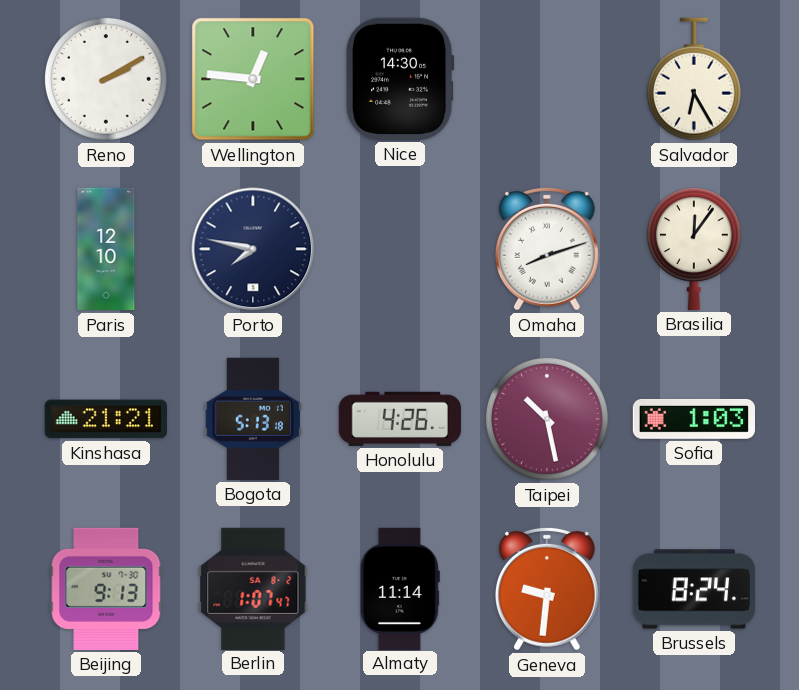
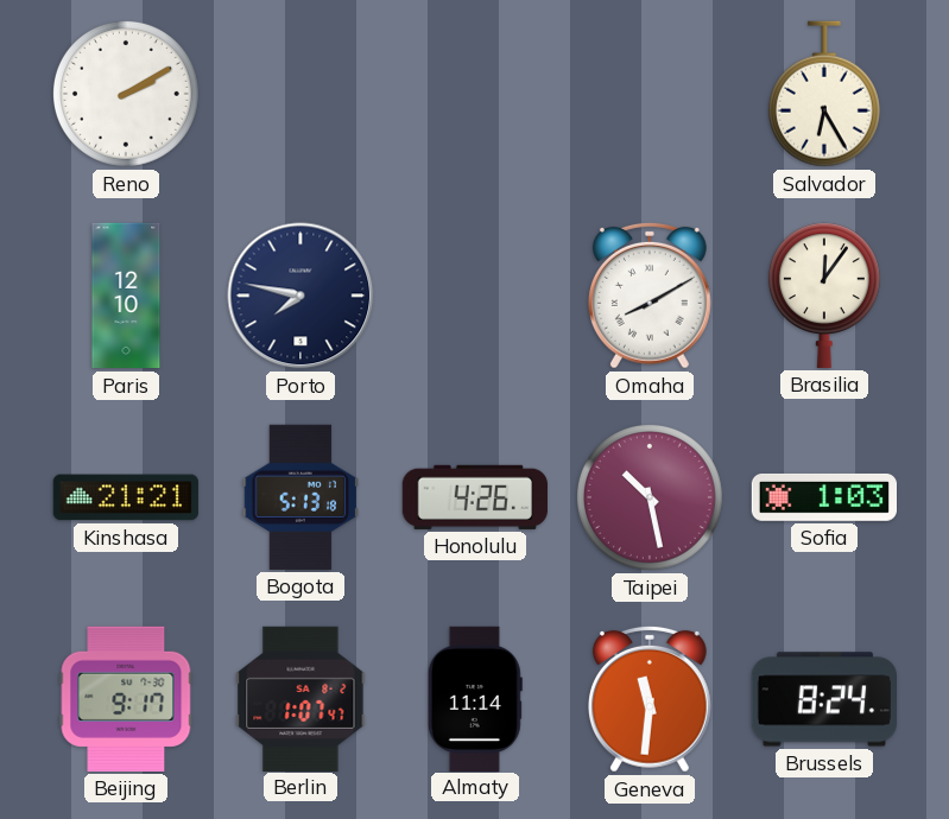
Wellington: 12:46 -> none
Nice: 14:30 -> none
Omaha: 8:12 -> 8:10
Beijing: 9:13 -> 9:17
Geneva: 9:31 -> 11:31
